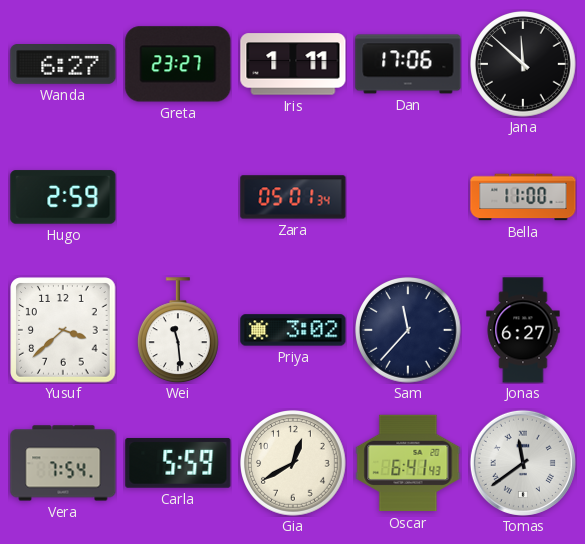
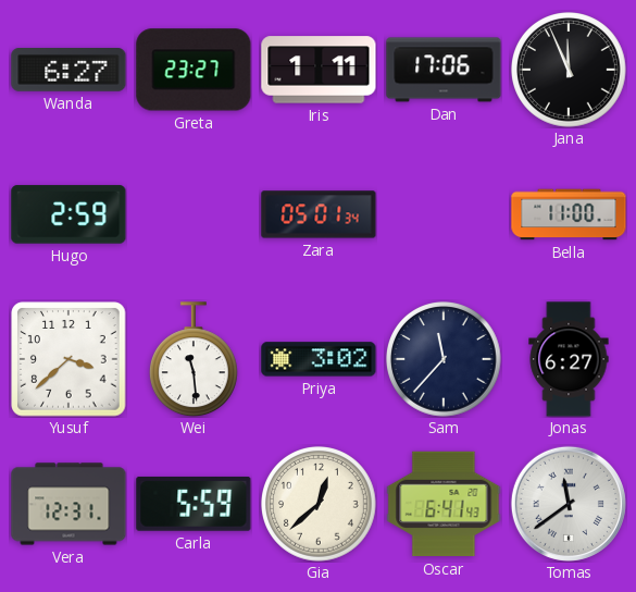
Jana: 11:52 -> 11:56
Vera: 7:54 -> 12:31
Gia: 12:40 -> 12:38
